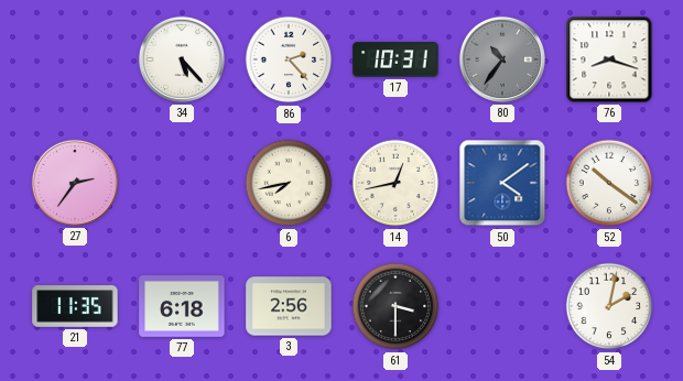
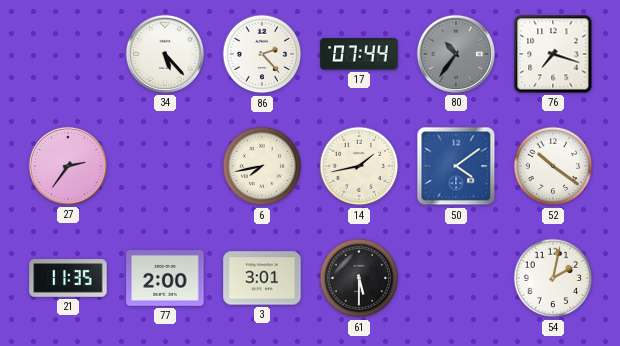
17: 10:31 -> 07:44
76: 8:18 -> 7:18
14: 12:43 -> 1:43
77: 6:18 -> 2:00
3: 2:56 -> 3:01
61: 3:30 -> 5:30
